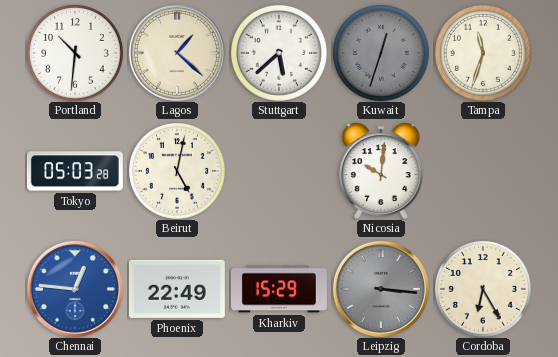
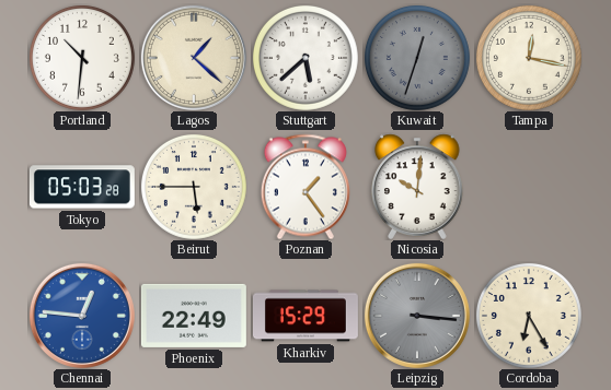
Tampa: 11:33 -> 12:17
Beirut: 5:02 -> 5:45
Poznan: none -> 1:24
